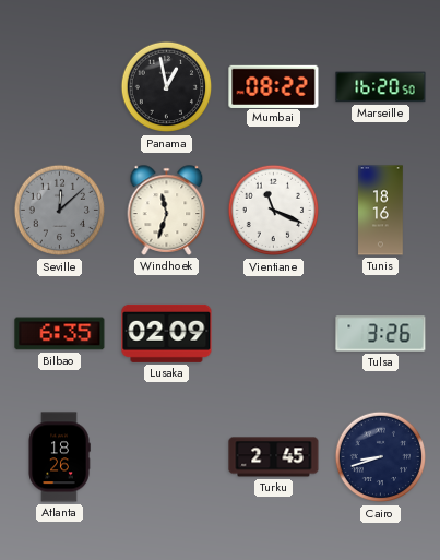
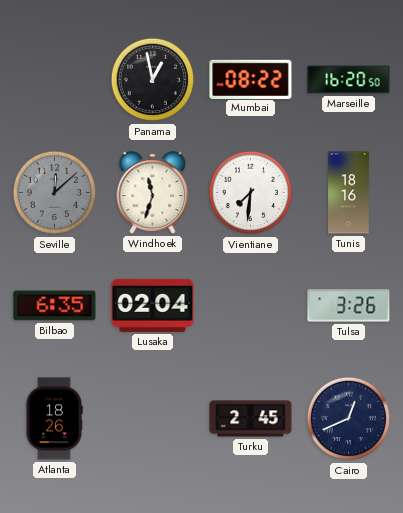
Vientiane: 11:19 -> 7:31
Lusaka: 02:09 -> 02:04
Cairo: 8:42 -> 12:41
